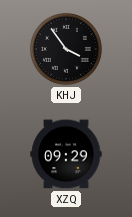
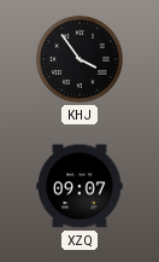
XZQ: 09:29 -> 09:07
